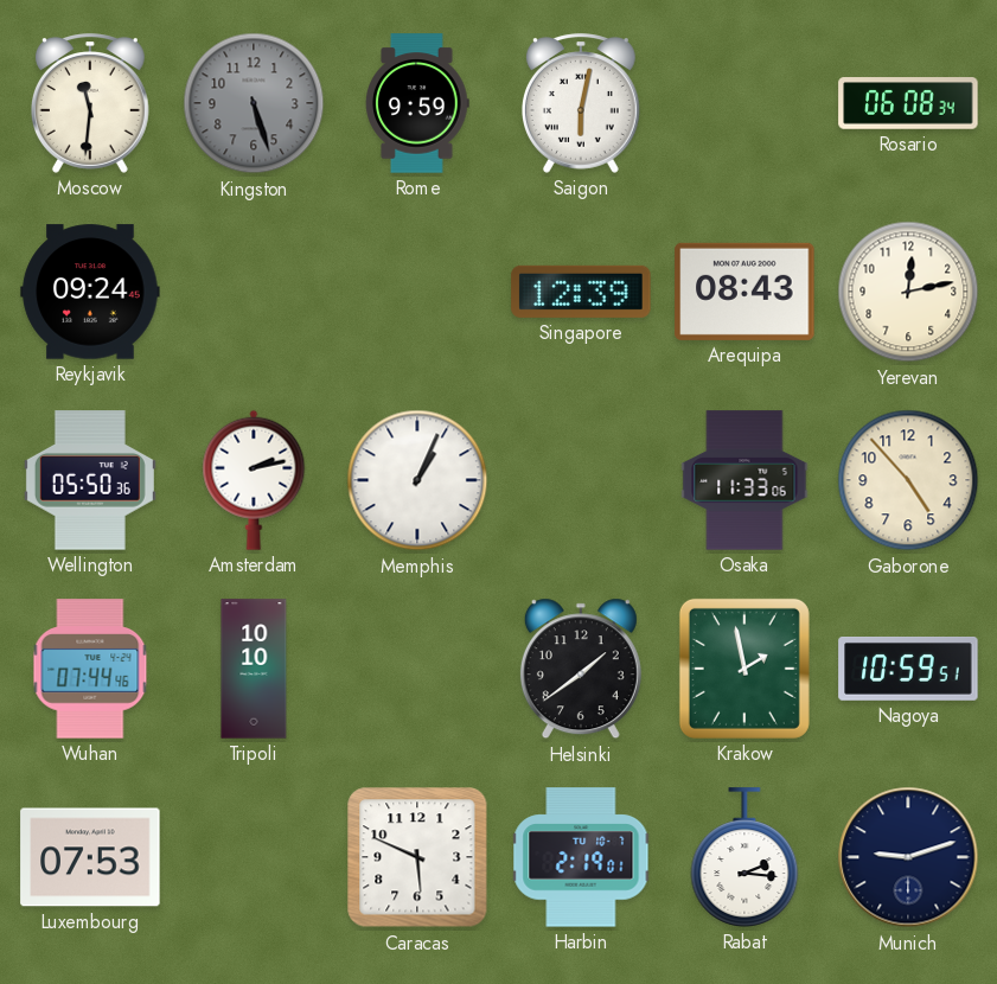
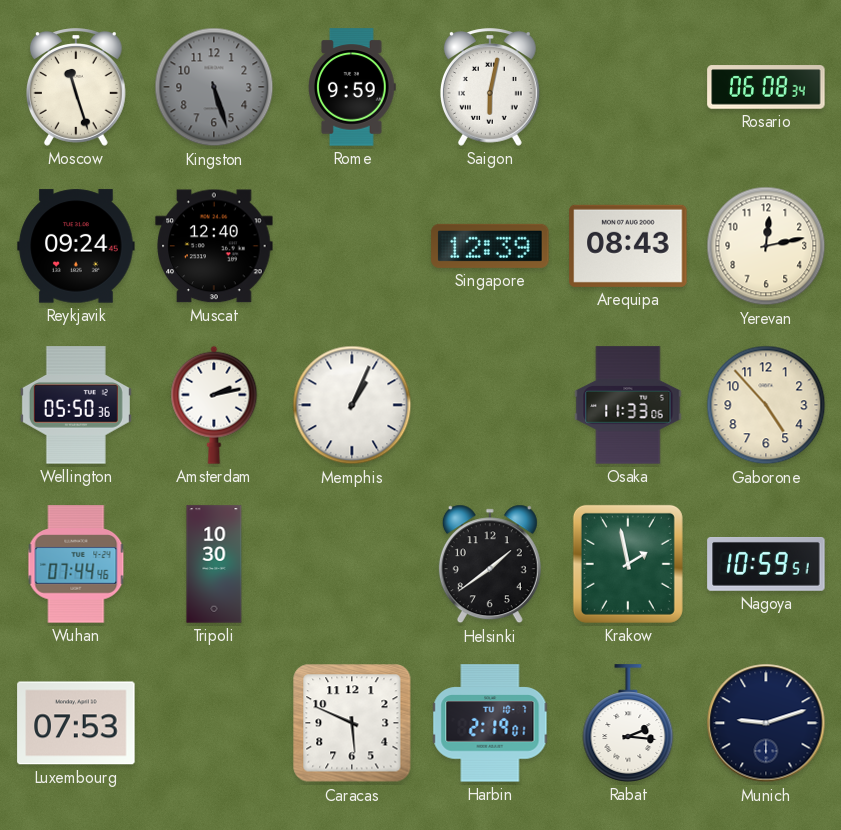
Moscow: 11:31 -> 11:27
Muscat: none -> 12:40
Tripoli: 10:10 -> 10:30
